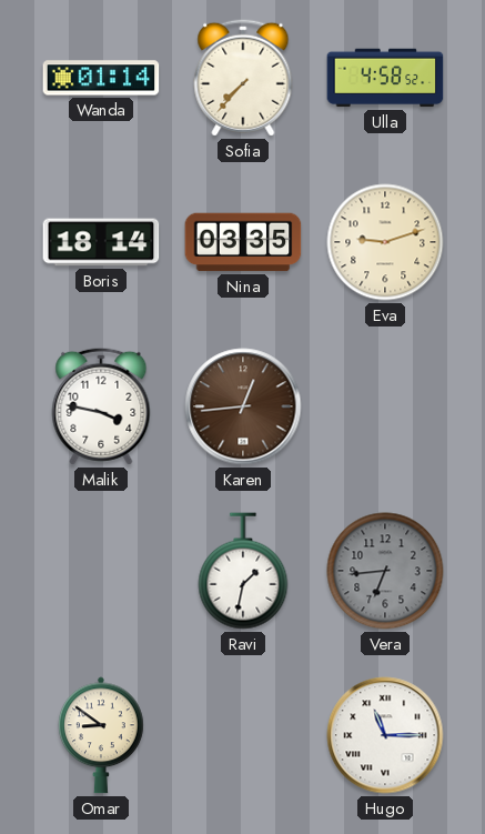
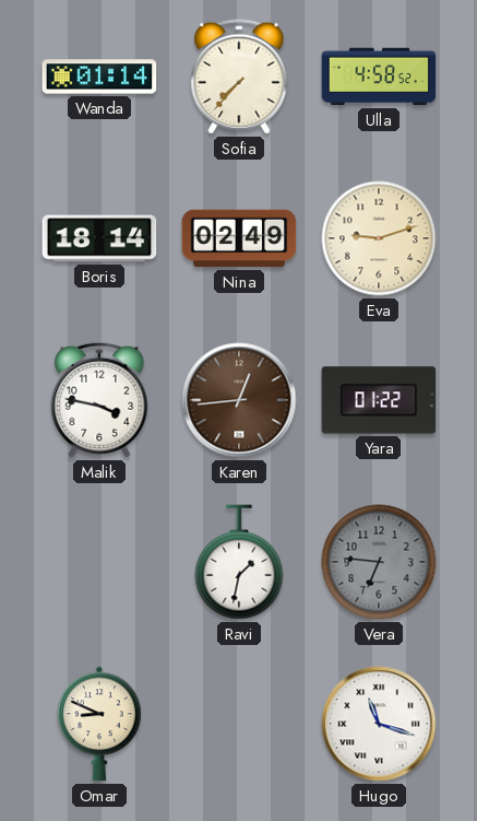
Nina: 03:35 -> 02:49
Yara: none -> 01:22
Vera: 6:44 -> 6:46
Omar: 8:51 -> 8:49
Hugo: 11:15 -> 11:18
